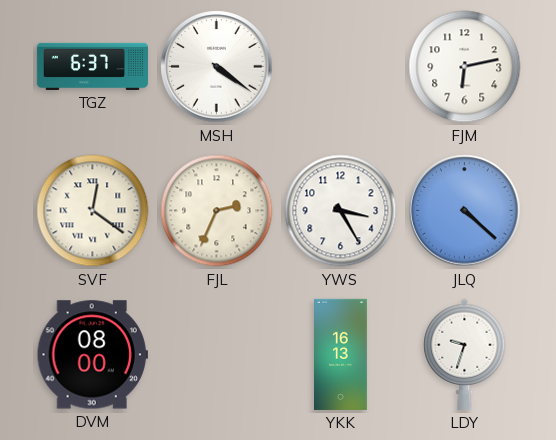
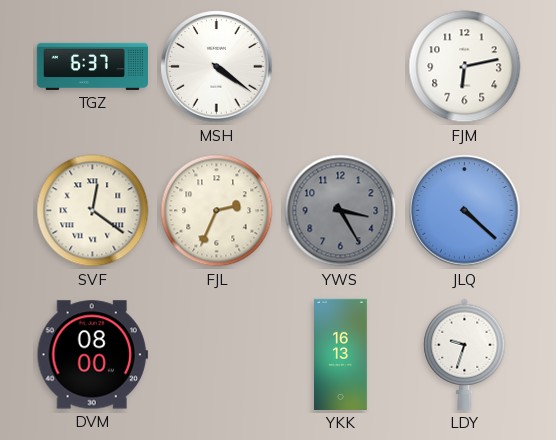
YWS dial: white -> grey
